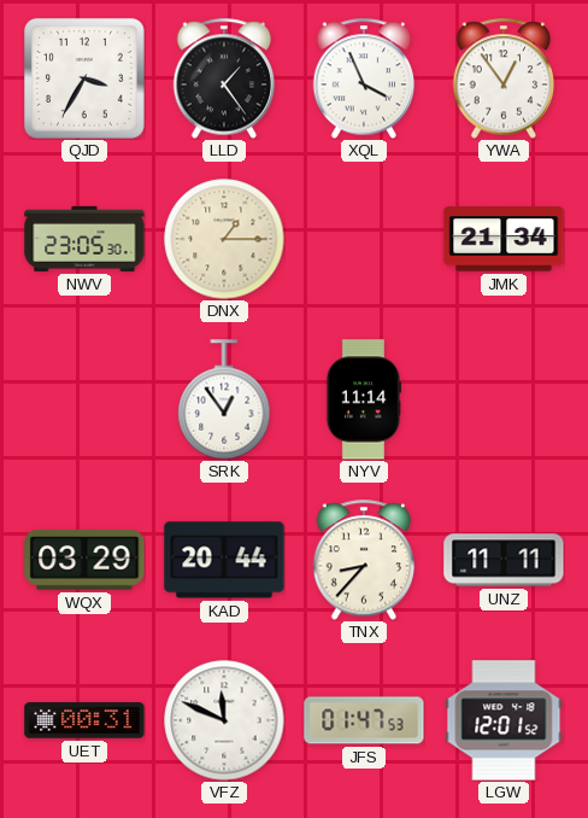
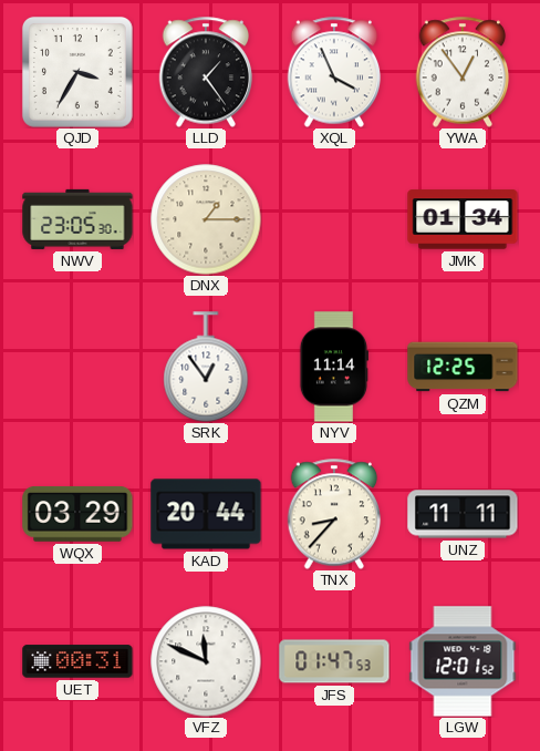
JMK: 21:34 -> 01:34
QZM: none -> 12:25
